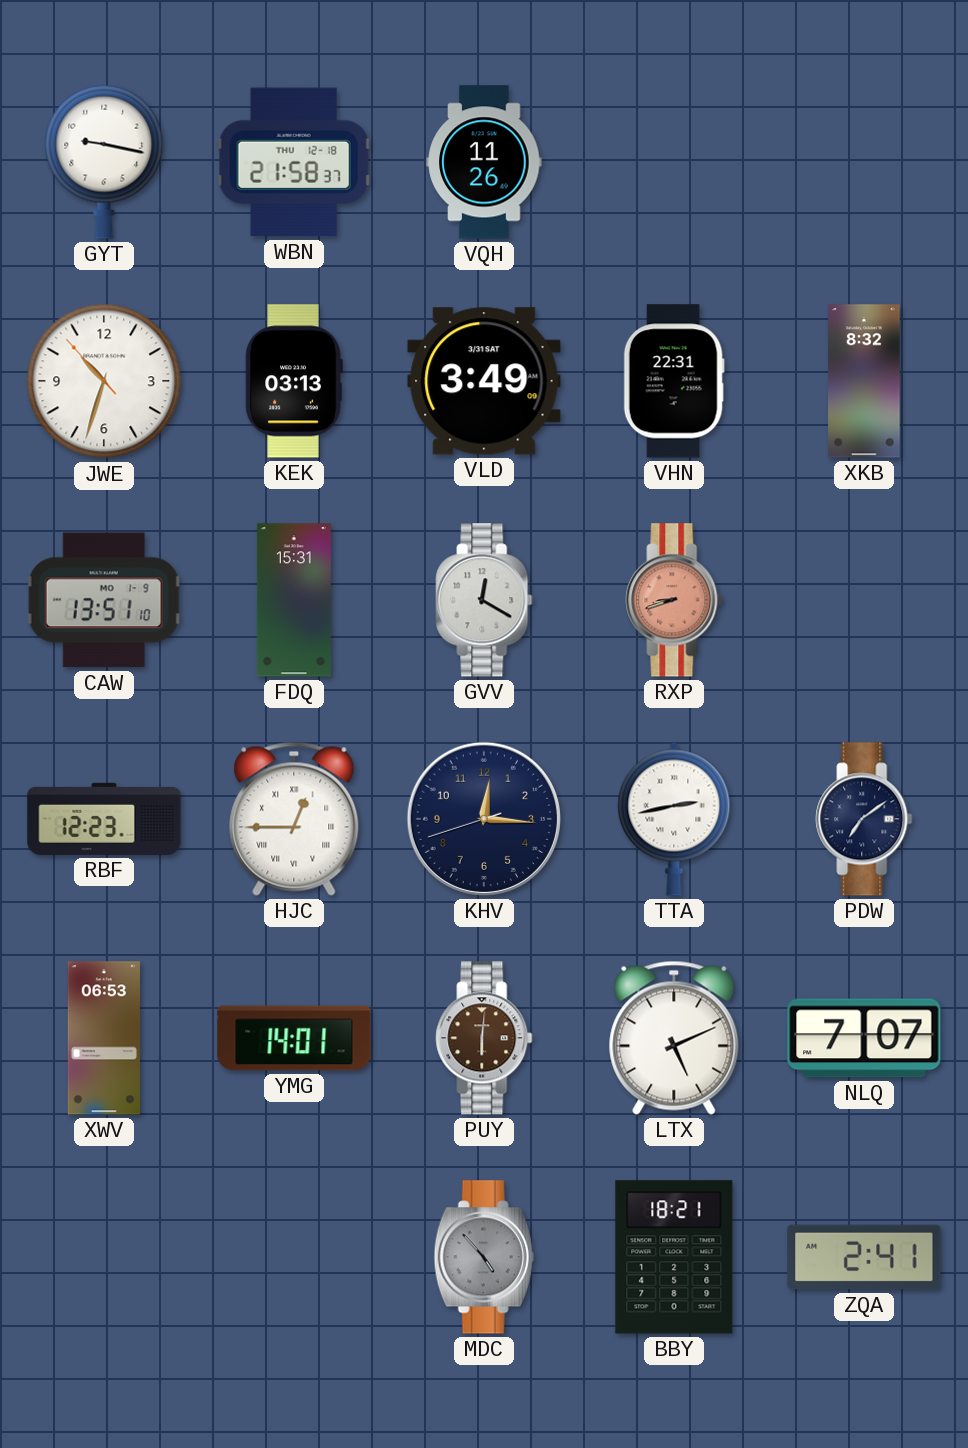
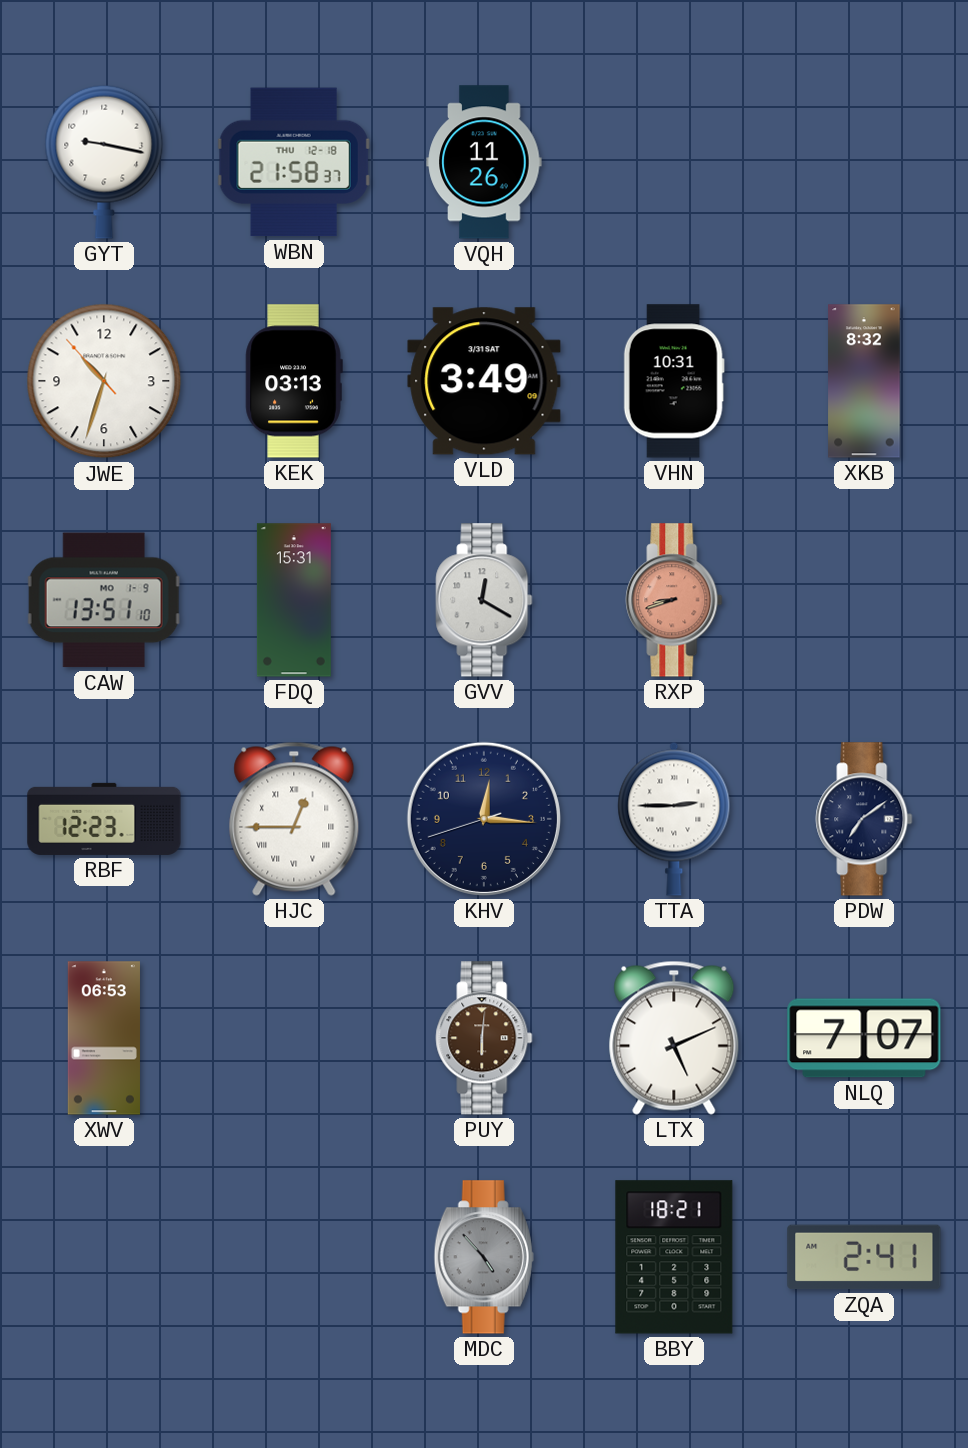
VHN: 22:31 -> 10:31
TTA: 2:43 -> 2:45
YMG: 14:01 -> none
